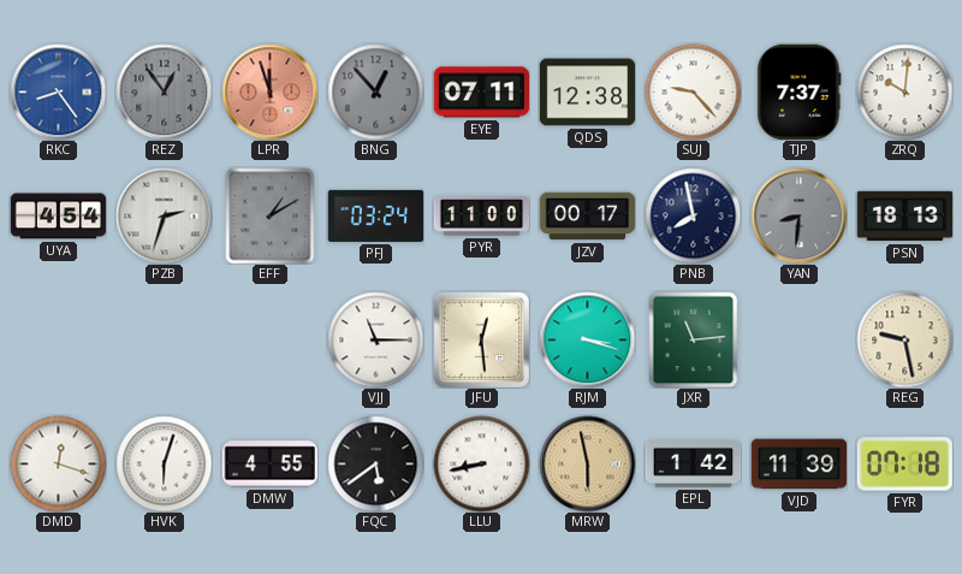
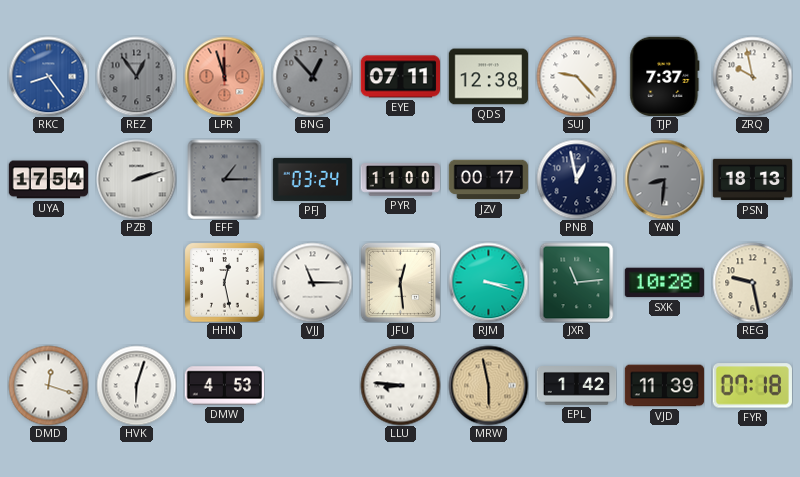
ZRQ: 10:01 -> 9:58
UYA: 4:54 -> 17:54
PZB: 2:33 -> 2:12
EFF: 1:10 -> 1:15
PNB: 7:58 -> 12:58
HHN: none -> 12:28
SXK: none -> 10:28
DMW: 4:55 -> 4:53
FQC: 5:39 -> none
LLU: 8:43 -> 8:46
